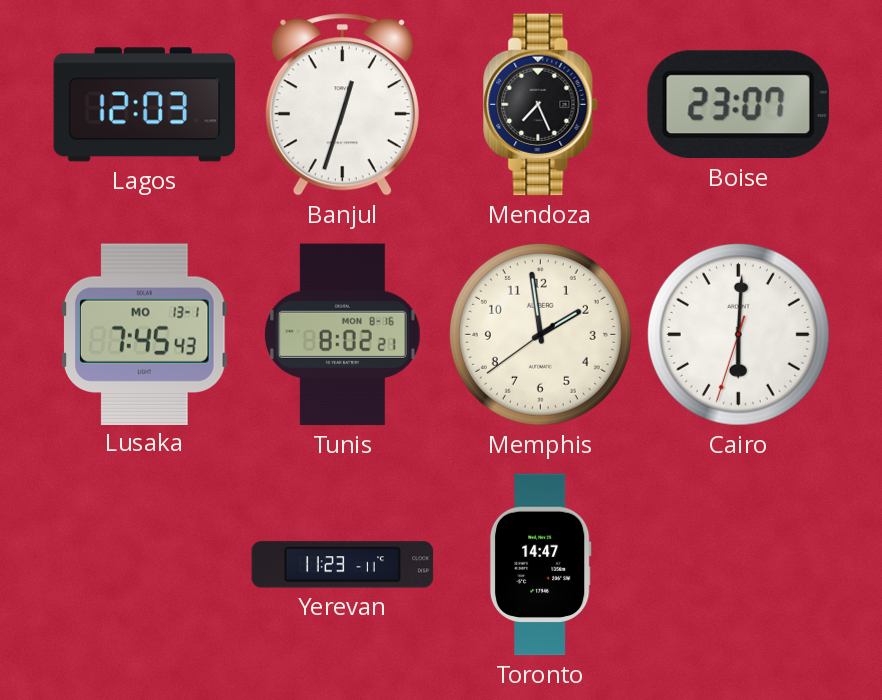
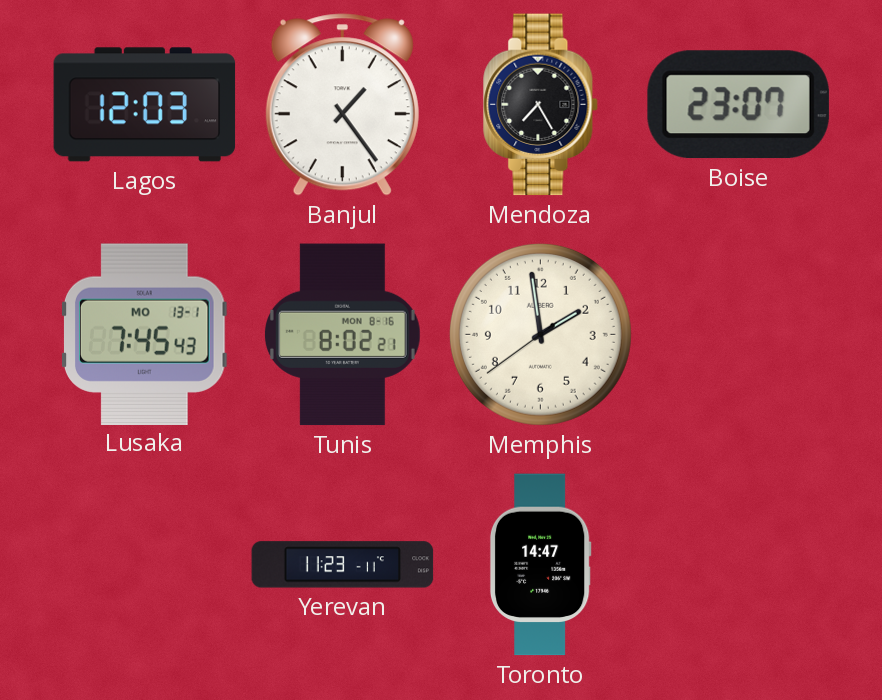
Banjul: 12:33 -> 1:24
Mendoza: 7:26 -> 7:25
Cairo: 6:00 -> none
